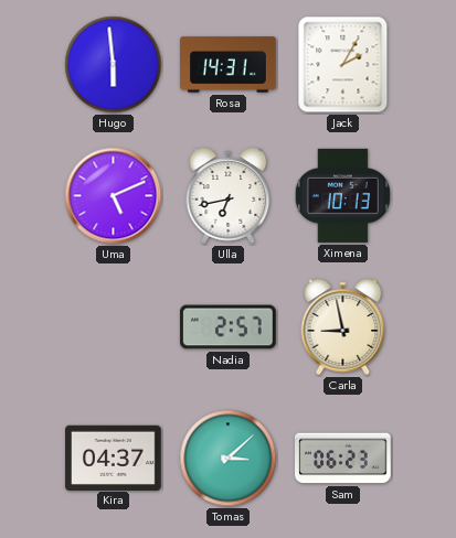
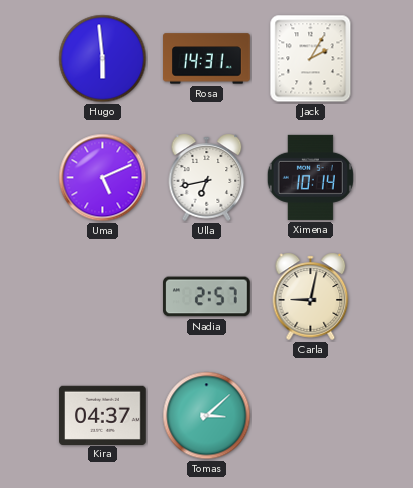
Ximena: 10:13 -> 10:14
Carla: 8:58 -> 9:02
Sam: 06:23 -> none
